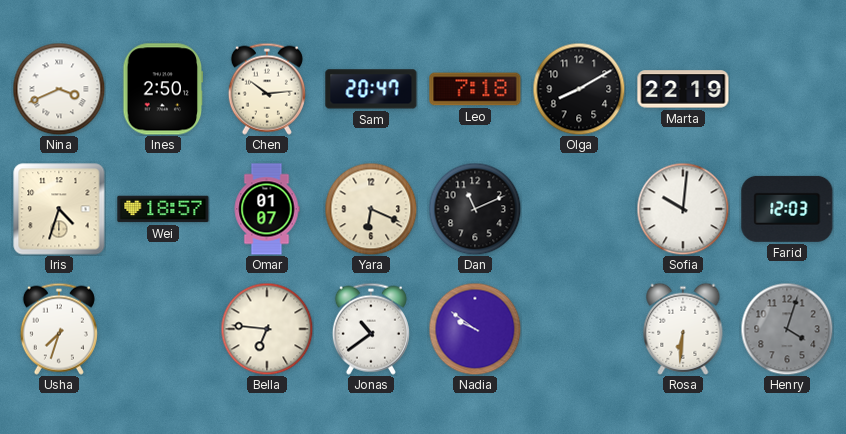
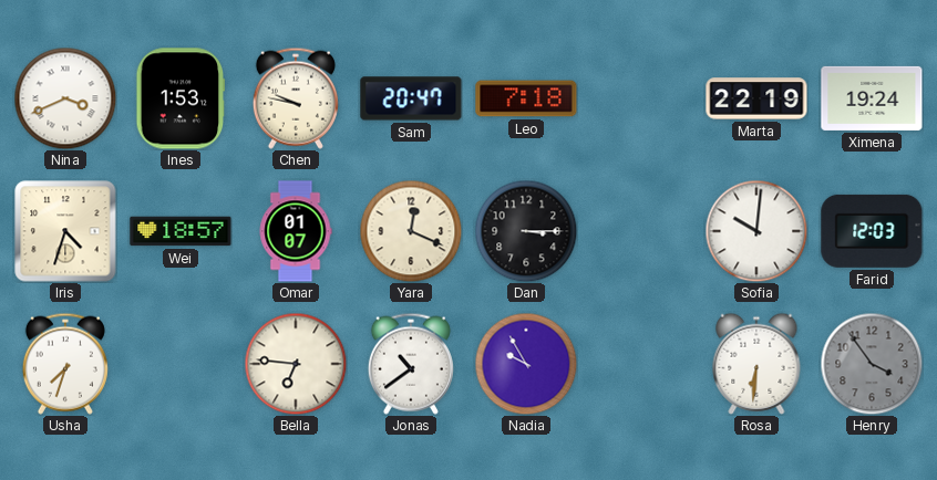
Ines: 2:50 -> 1:53
Chen: 10:14 -> 9:47
Olga: 8:10 -> none
Ximena: none -> 19:24
Yara: 6:19 -> 12:19
Dan: 11:11 -> 3:15
Nadia: 9:51 -> 9:55
Henry: 4:03 -> 3:54
